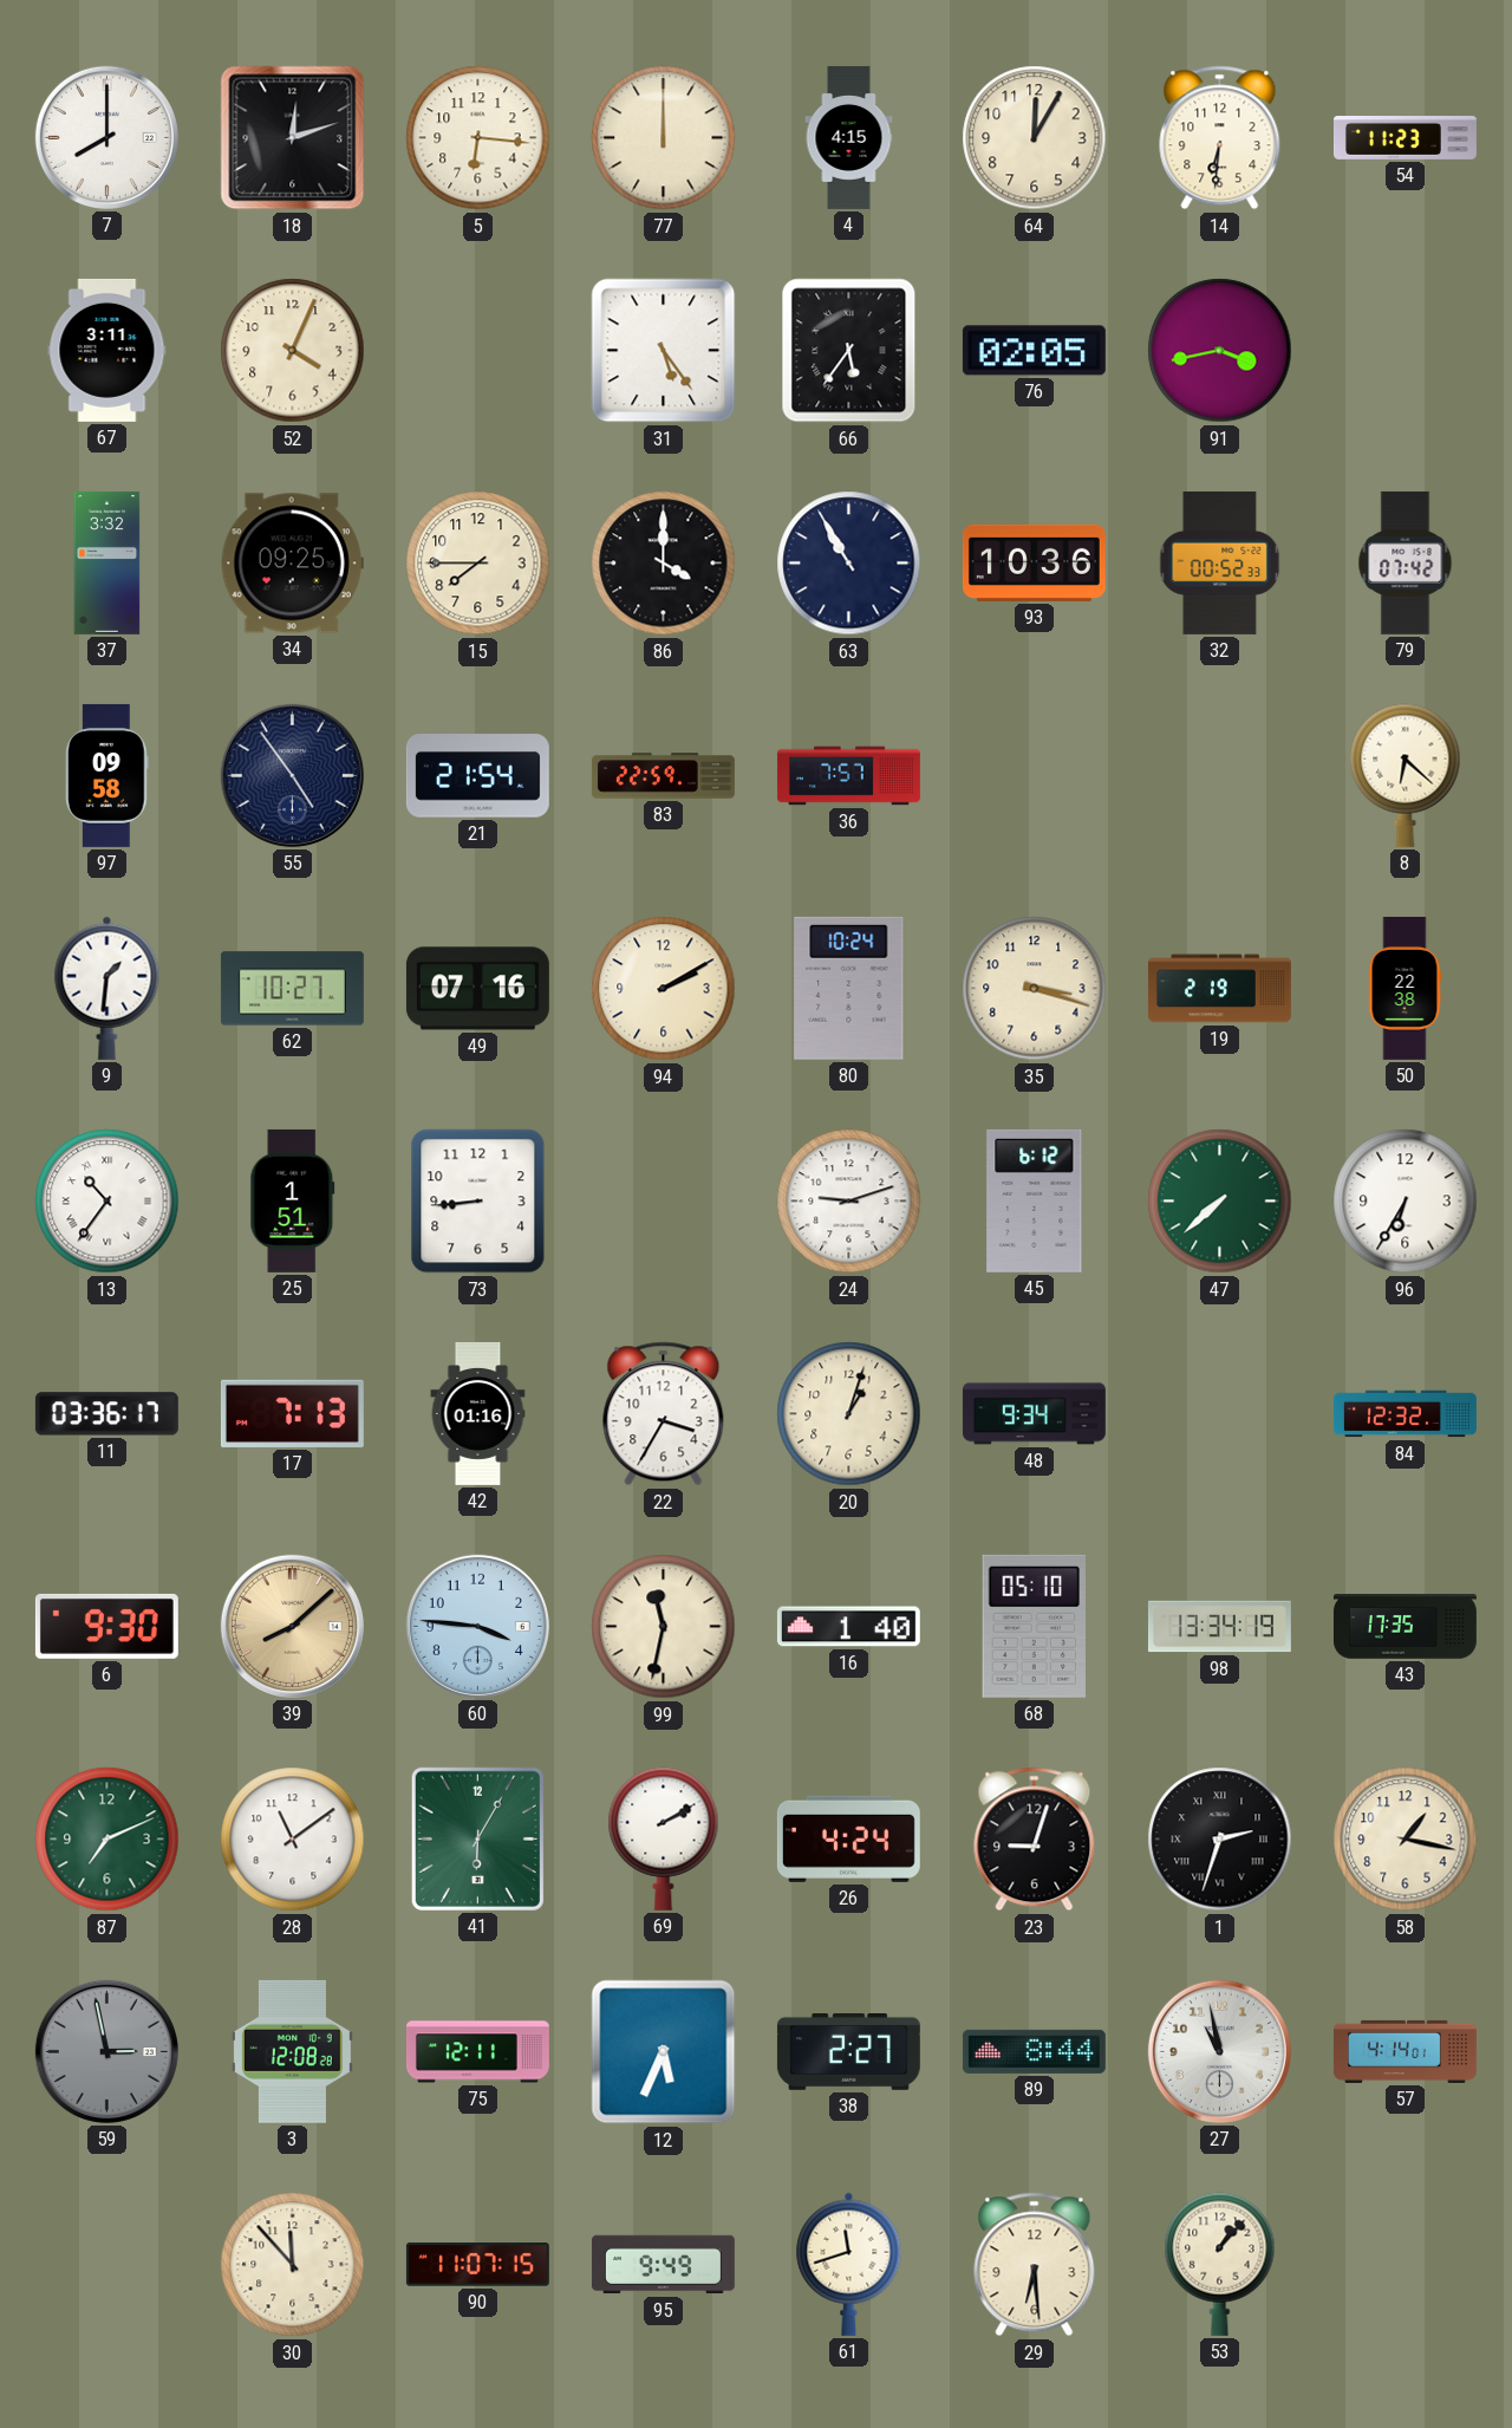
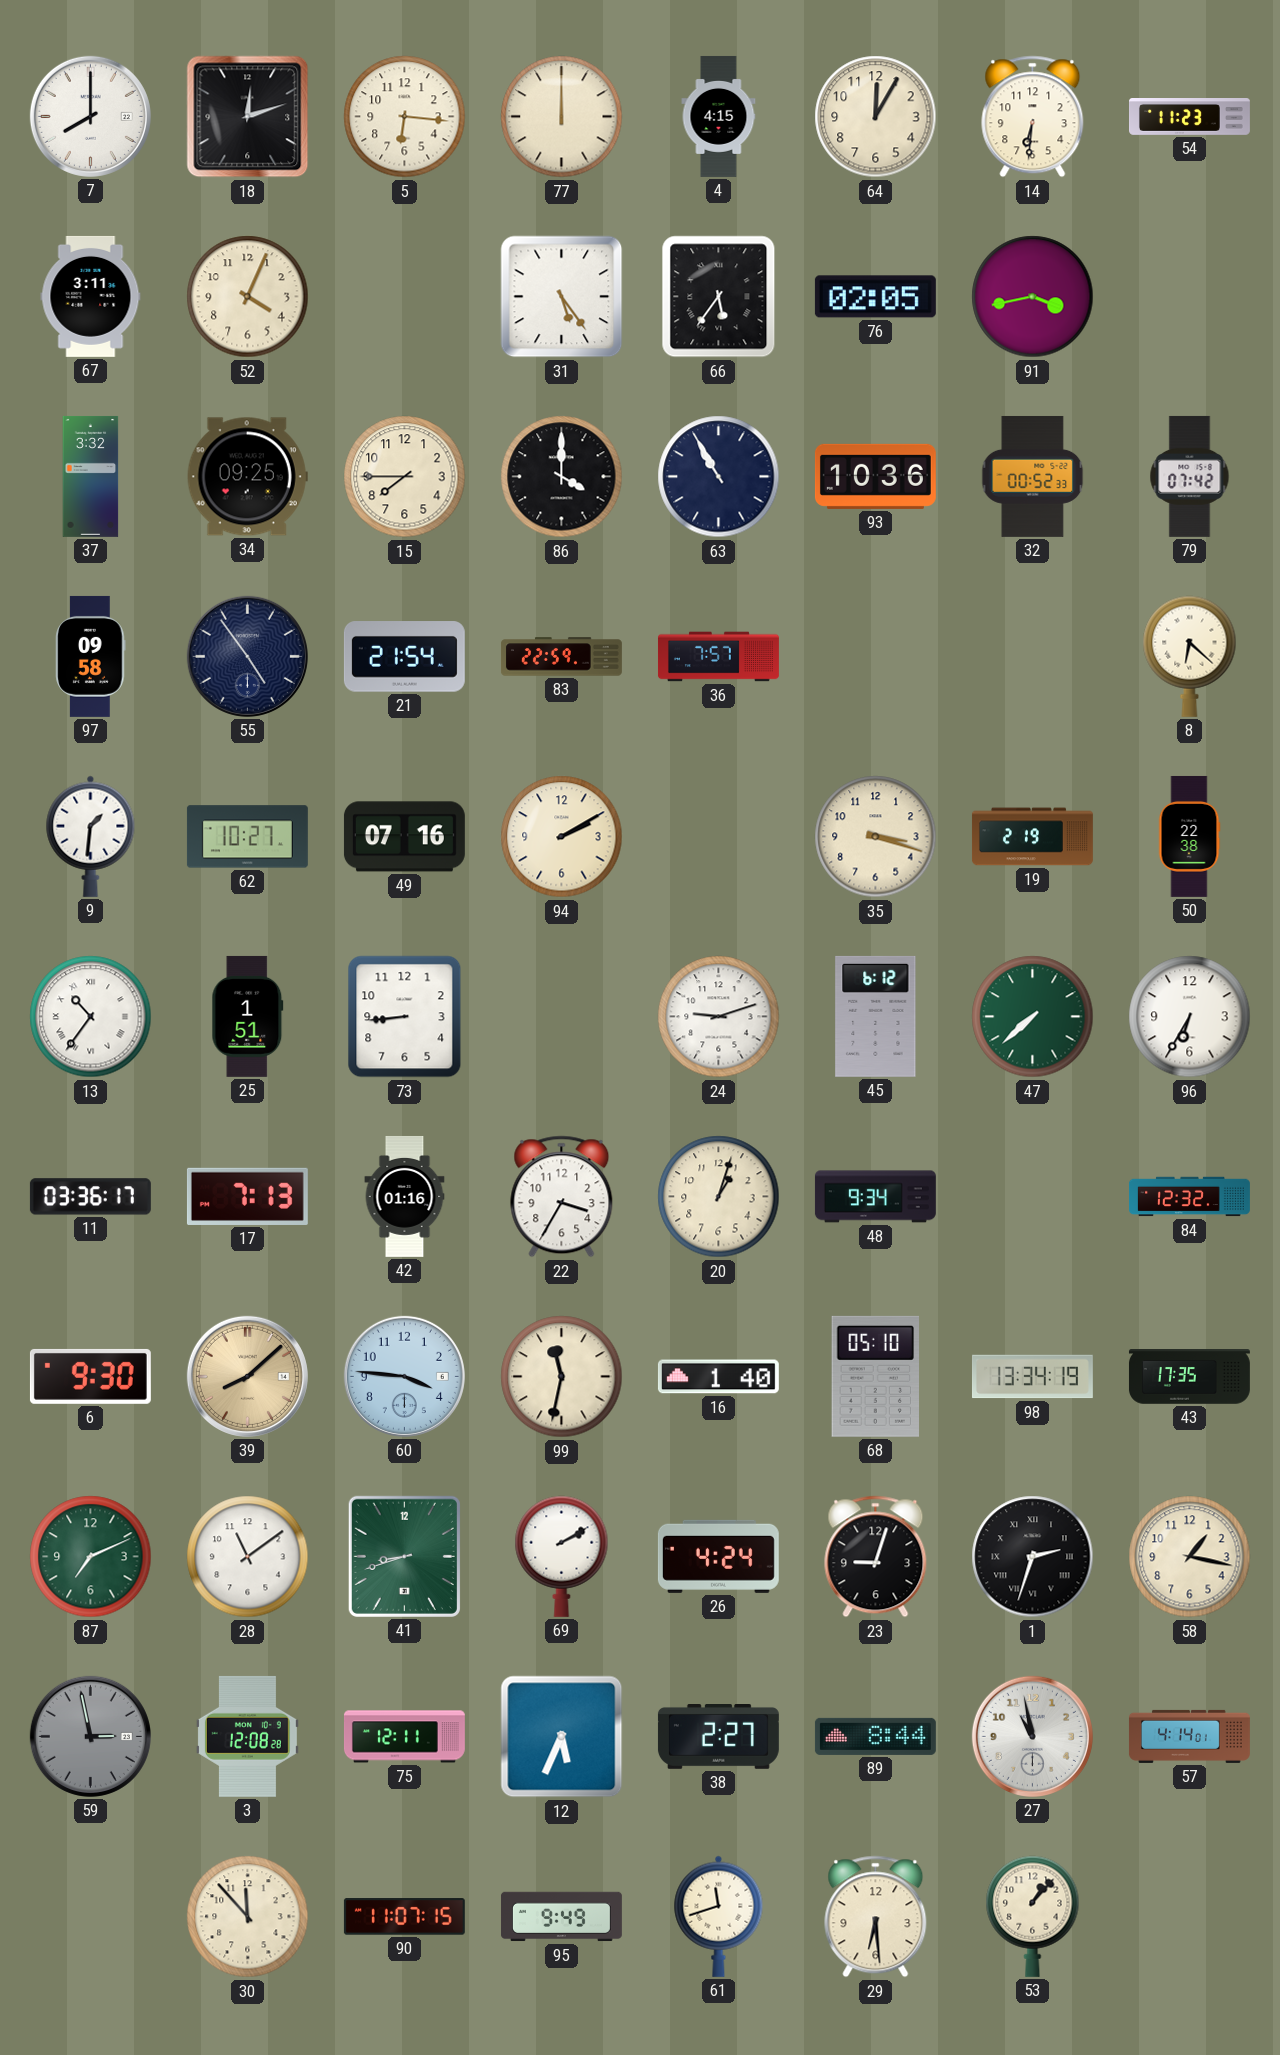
80: 10:24 -> none
41: 6:05 -> 8:42
